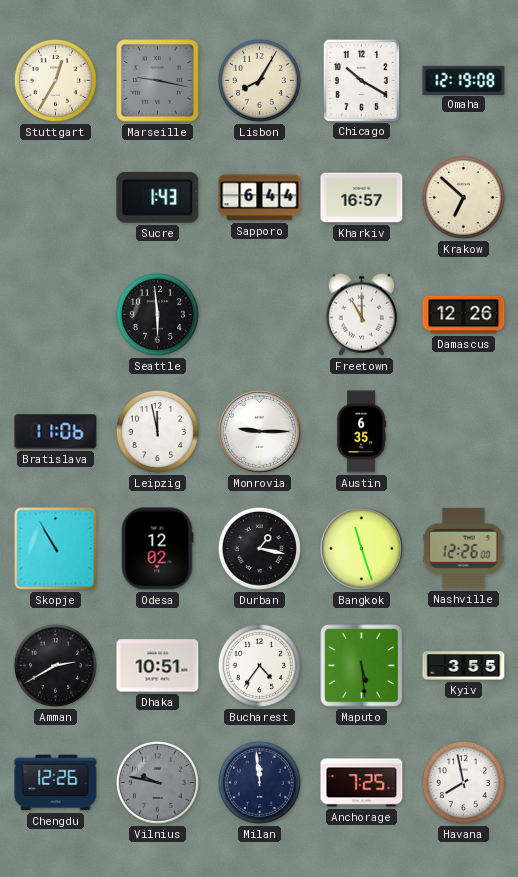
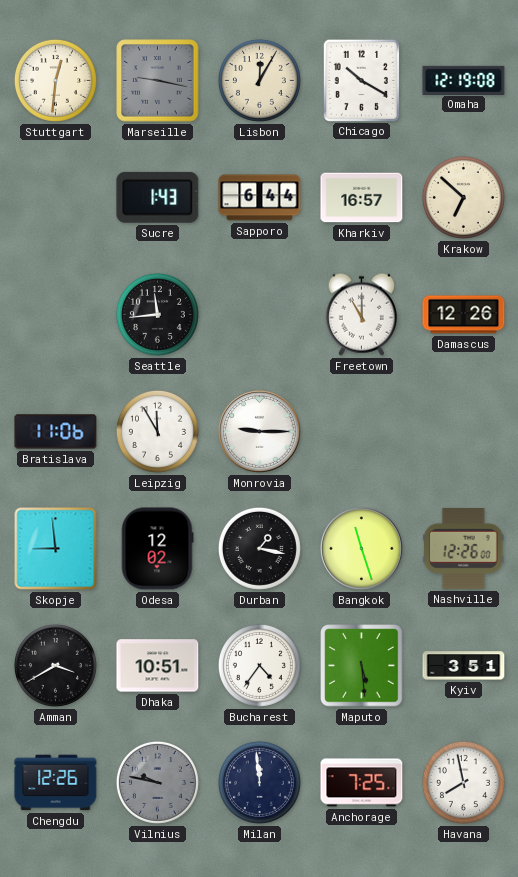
Stuttgart: 12:35 -> 12:31
Lisbon: 8:05 -> 12:05
Seattle: 5:59 -> 11:44
Leipzig: 11:58 -> 11:55
Austin: 6:35 -> none
Skopje: 10:55 -> 8:59
Amman: 2:40 -> 3:40
Kyiv: 3:55 -> 3:51
